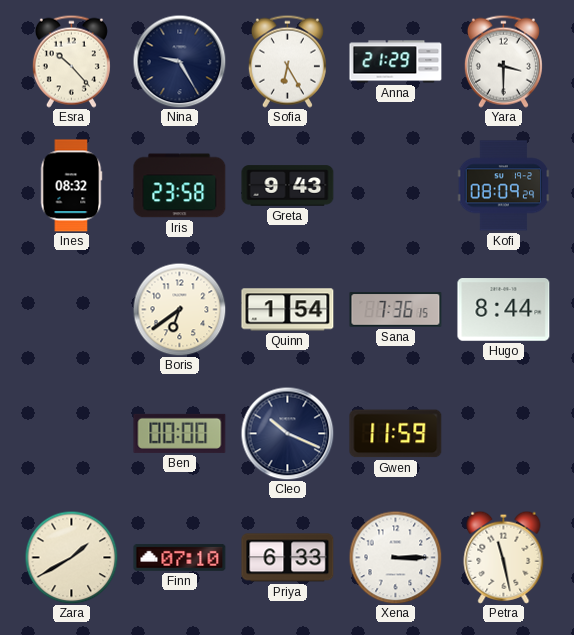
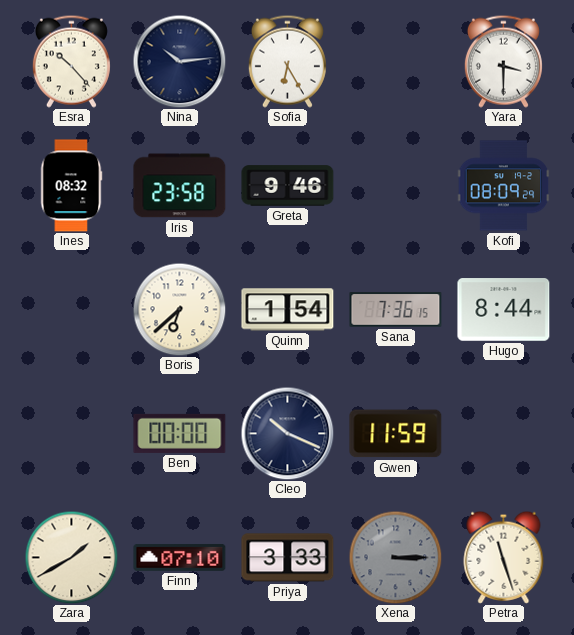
Nina: 9:25 -> 10:14
Anna: 21:29 -> none
Greta: 9:43 -> 9:46
Boris: 6:39 -> 6:38
Priya: 6:33 -> 3:33
Xena dial: white -> grey
Petra: 11:28 -> 11:27
